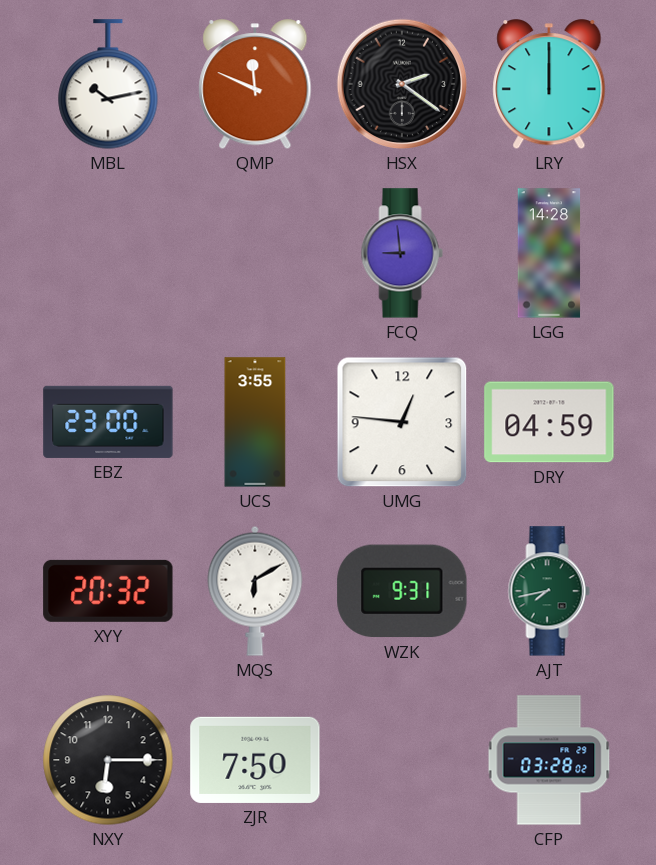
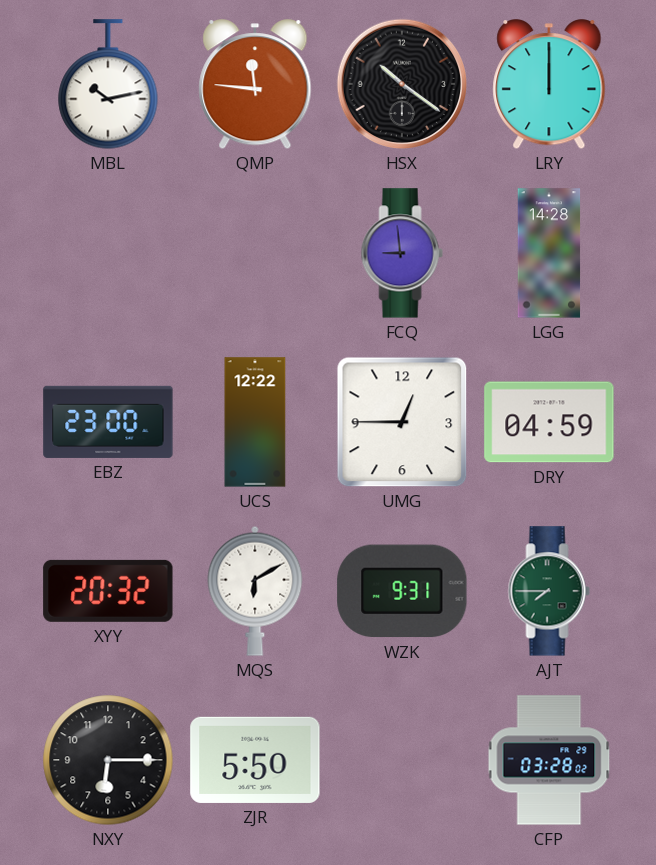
QMP: 11:49 -> 11:46
HSX: 2:21 -> 10:21
UCS: 3:55 -> 12:22
UMG: 12:46 -> 12:45
AJT: 7:43 -> 7:45
ZJR: 7:50 -> 5:50
